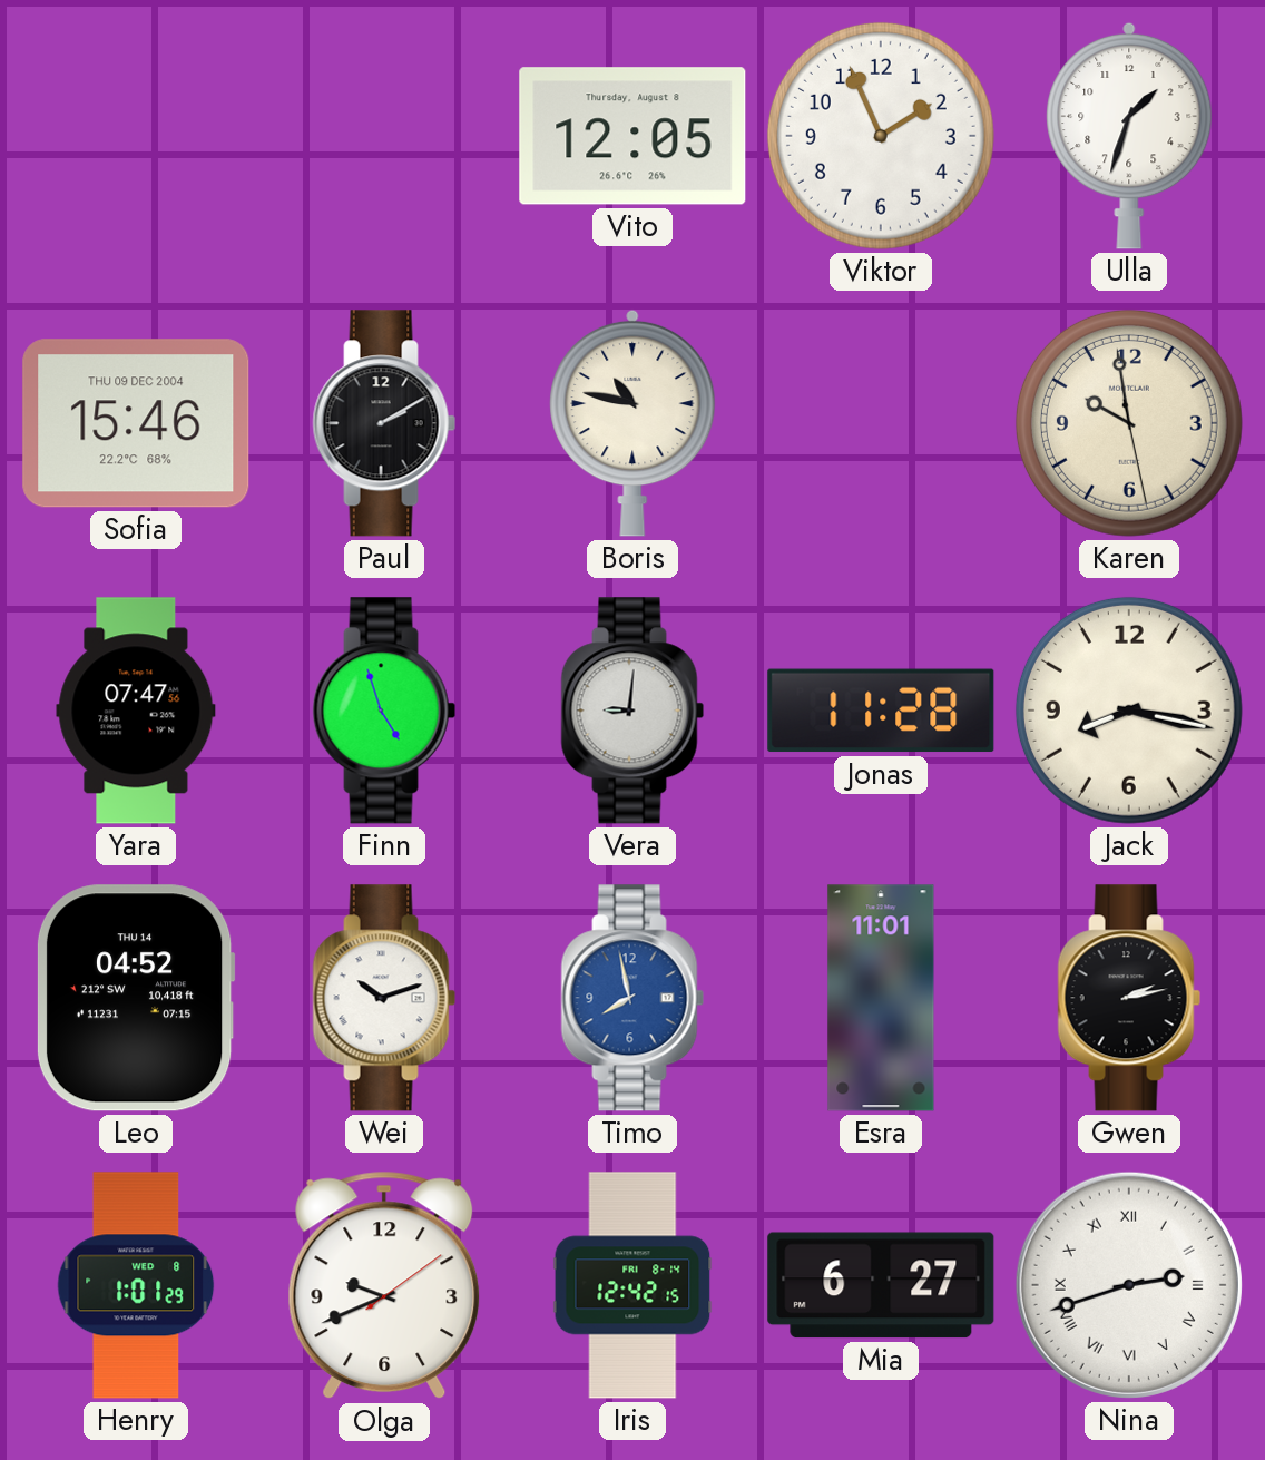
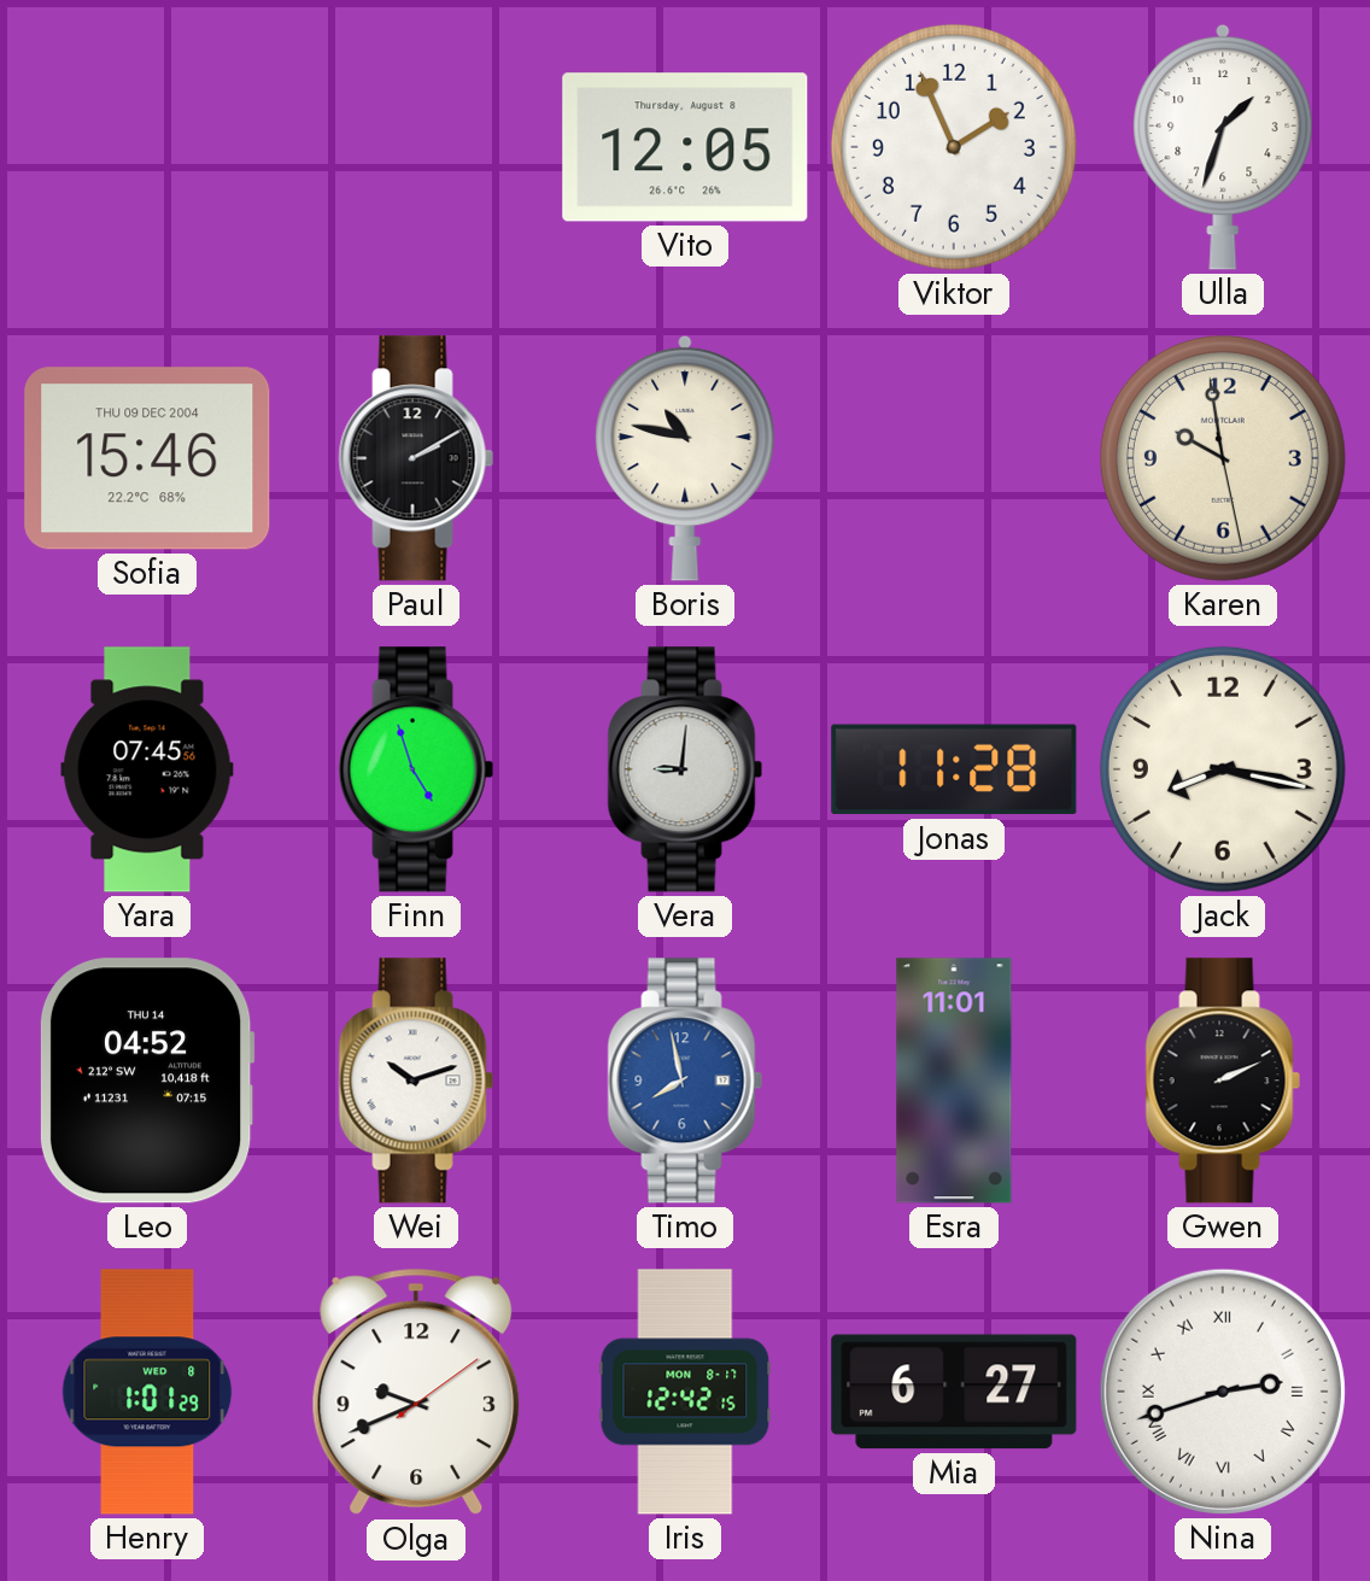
Yara: 07:47 -> 07:45
Gwen: 2:13 -> 2:11
Iris date: FRI 8-14 -> MON 8-17
